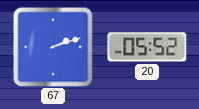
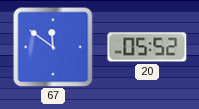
67: 2:12 -> 11:51
